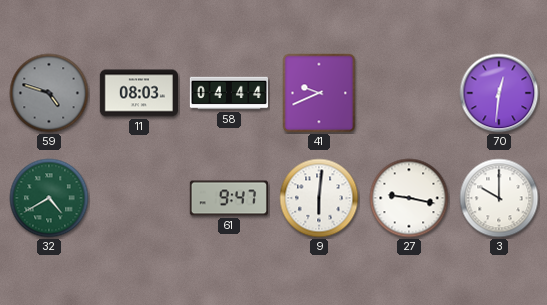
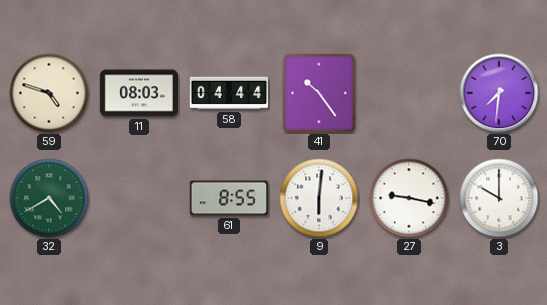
59 dial: grey -> cream
41: 9:41 -> 10:24
70: 12:31 -> 7:31
61: 9:47 -> 8:55
